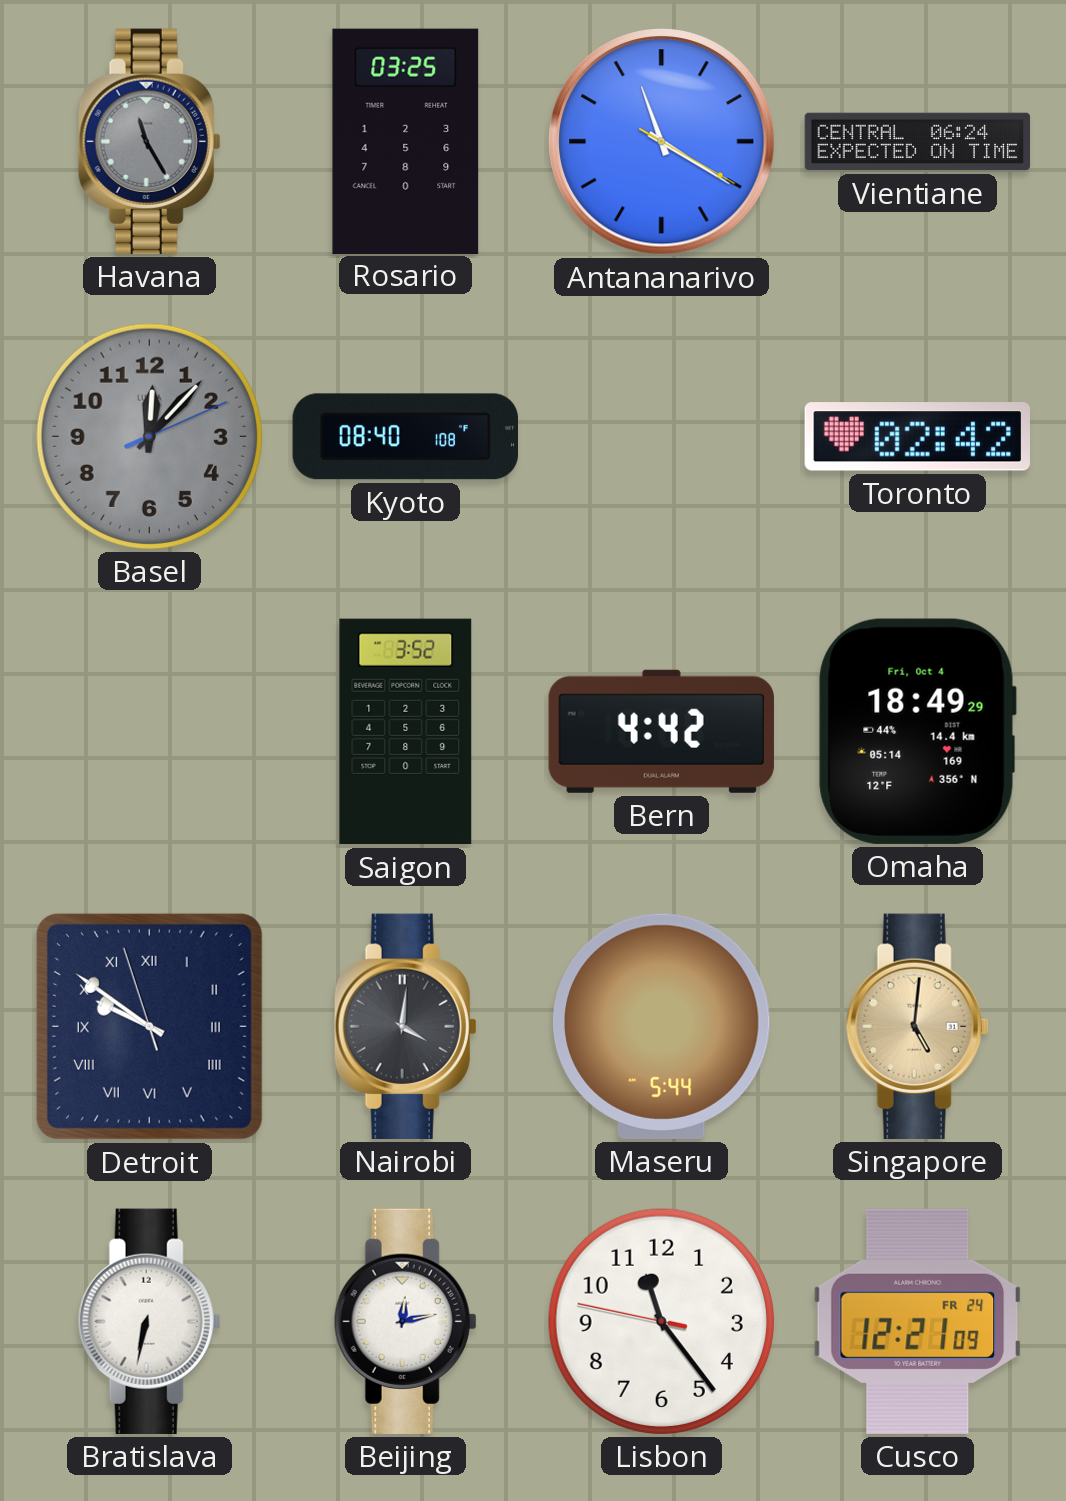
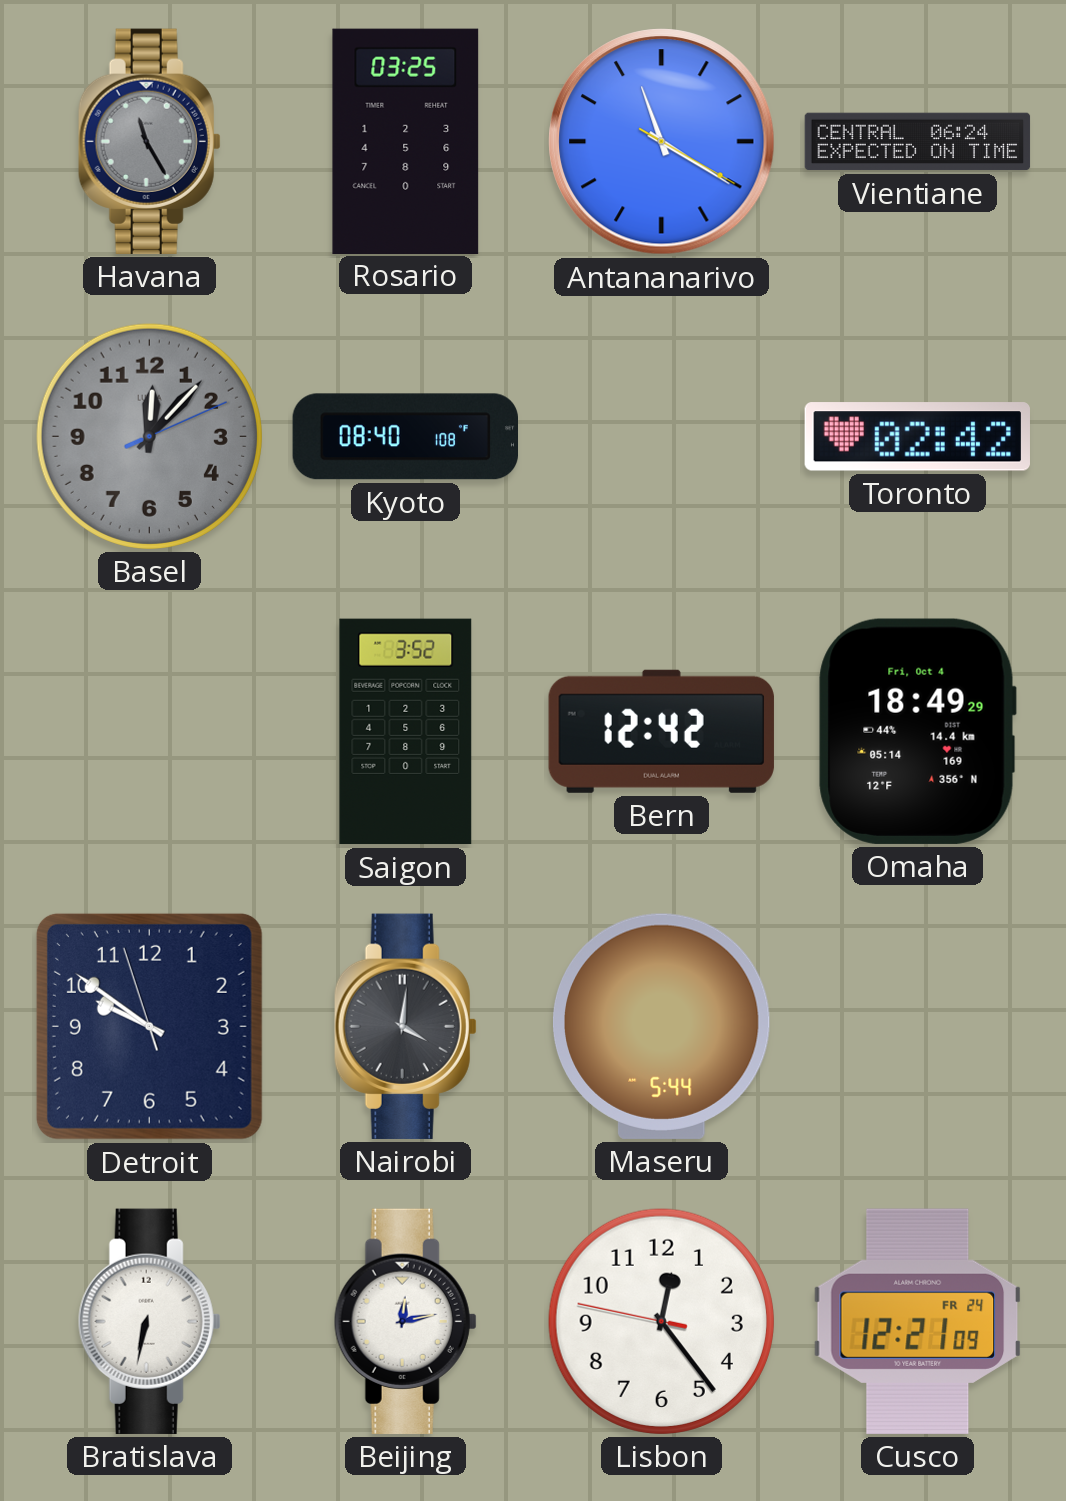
Bern: 4:42 -> 12:42
Detroit numerals: Roman -> Arabic
Singapore: 5:01 -> none
Lisbon: 11:23 -> 12:23
